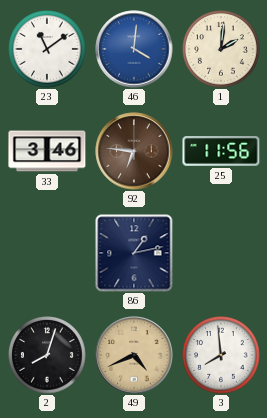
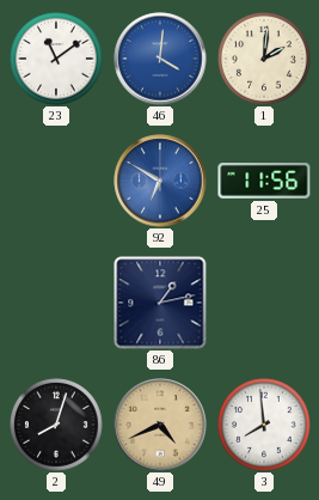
33: 3:46 -> none
92: 6:46 -> 6:50
92 dial: brown -> blue
